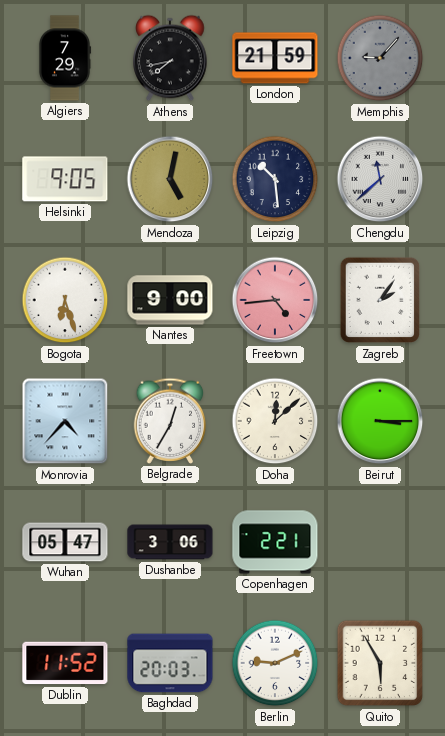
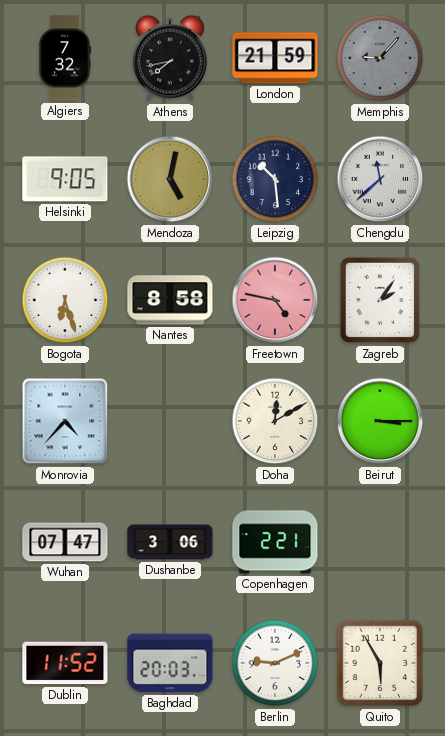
Algiers: 7:29 -> 7:32
Nantes: 9:00 -> 8:58
Freetown: 4:44 -> 4:47
Belgrade: 12:35 -> none
Doha: 12:08 -> 12:10
Wuhan: 05:47 -> 07:47
